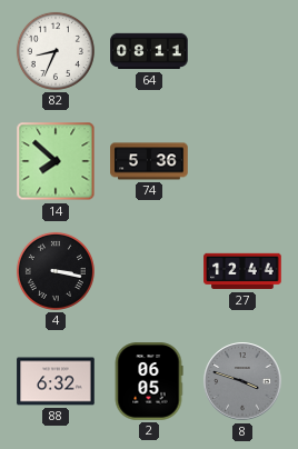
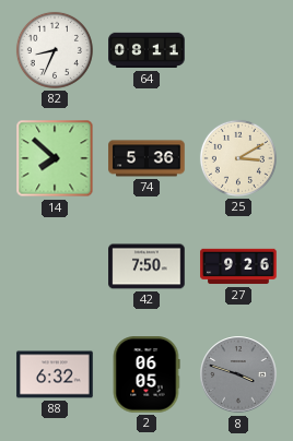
25: none -> 3:10
4: 3:17 -> none
42: none -> 7:50
27: 12:44 -> 9:26
